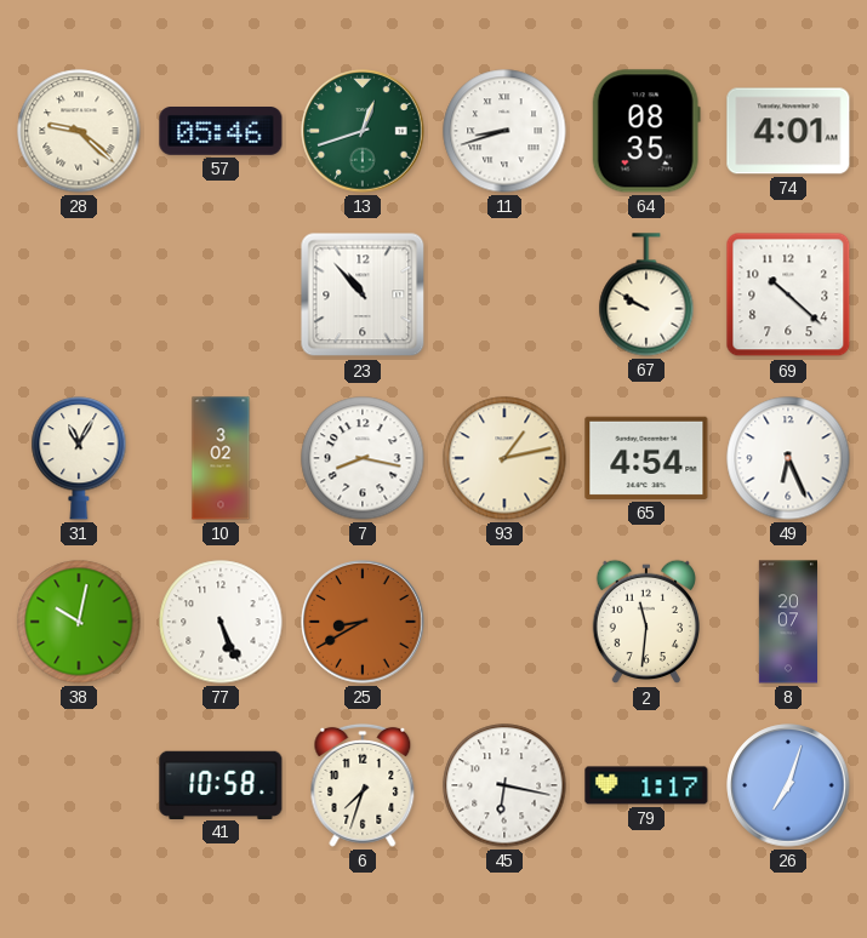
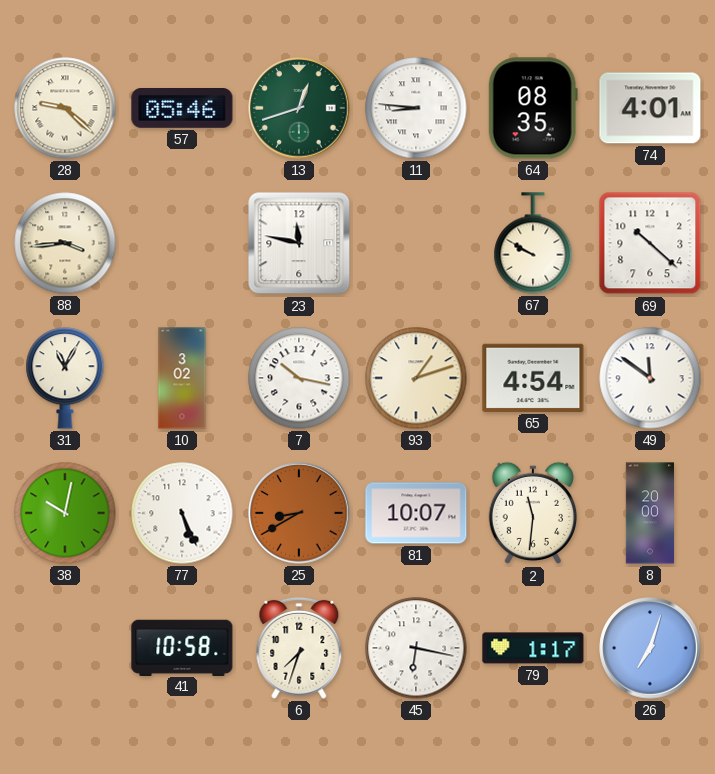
11: 8:42 -> 8:46
88: none -> 3:44
23: 10:53 -> 11:47
7: 8:17 -> 10:17
93: 1:13 -> 1:12
49: 6:26 -> 11:51
81: none -> 10:07
8: 20:07 -> 20:00
